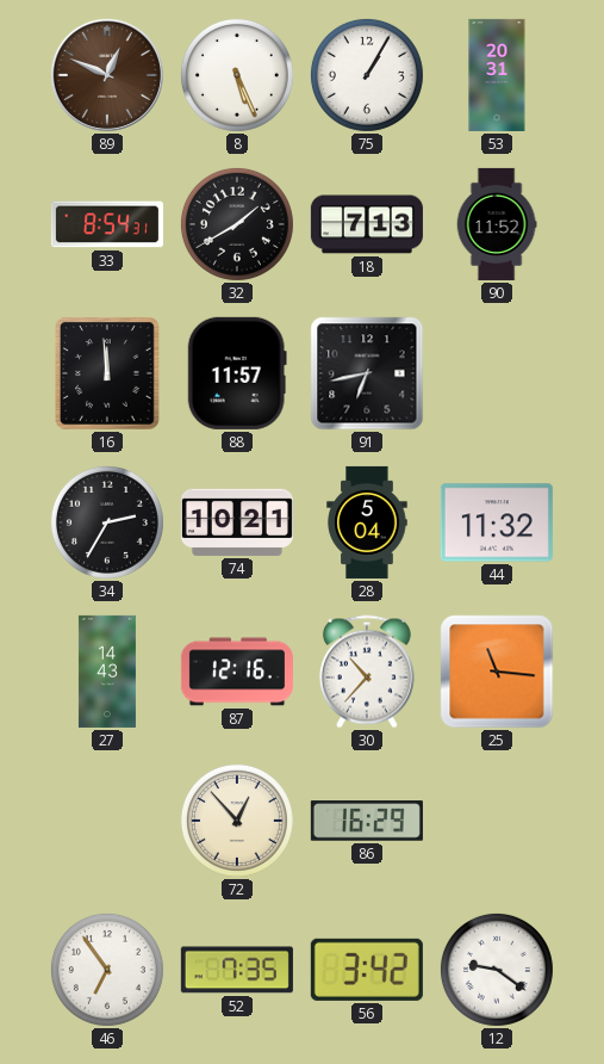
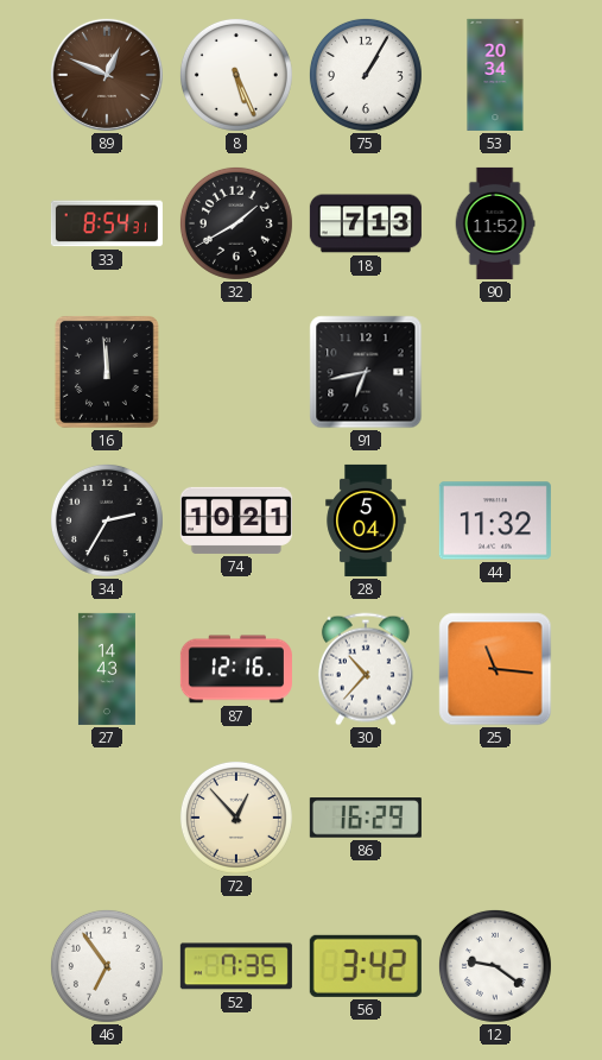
53: 20:31 -> 20:34
88: 11:57 -> none
